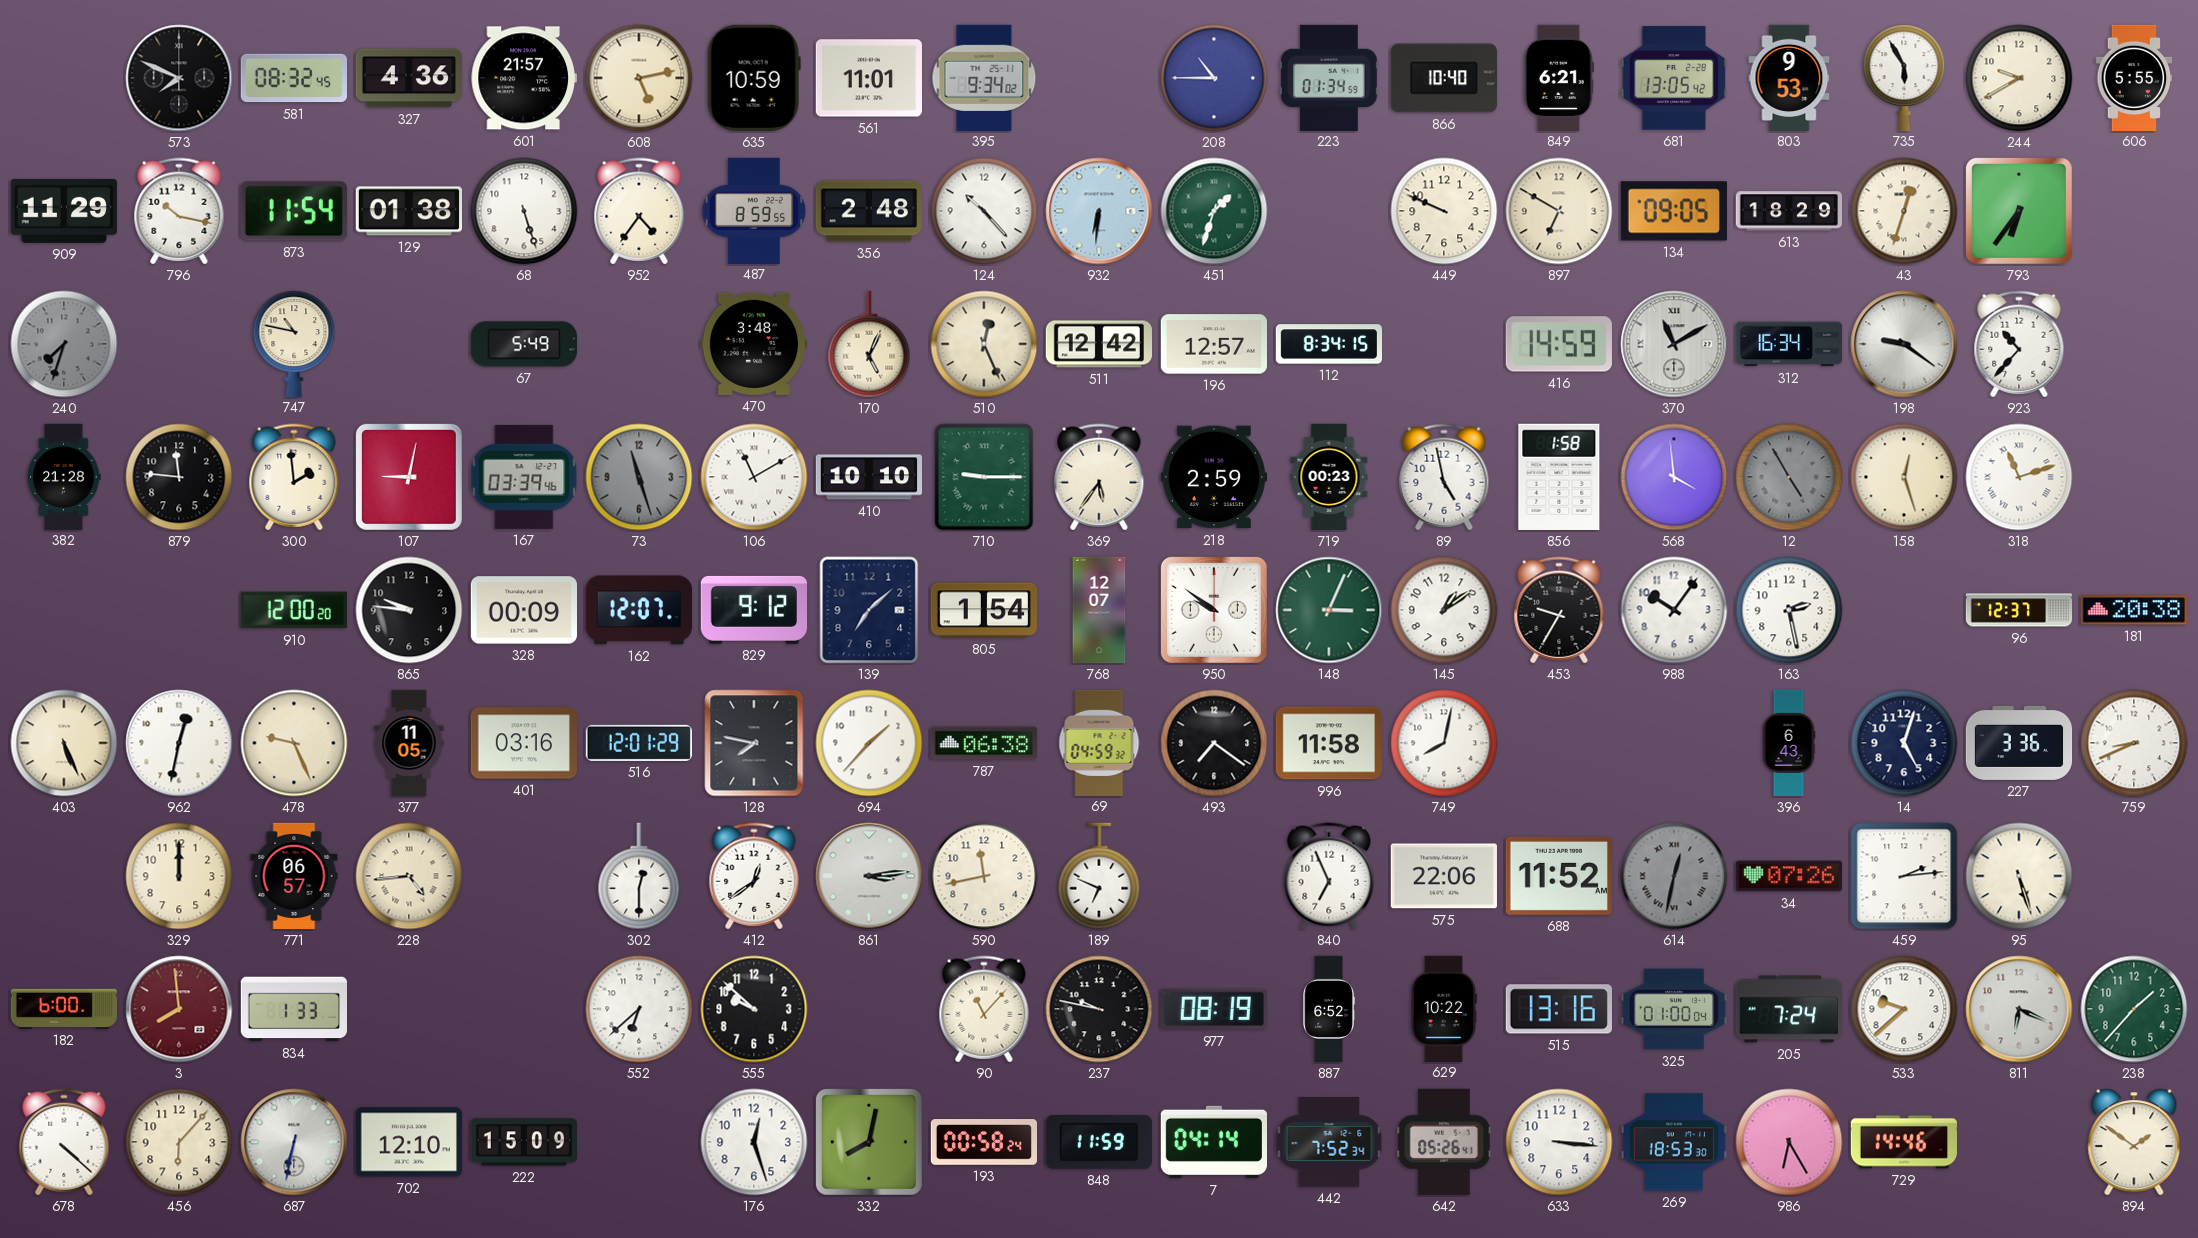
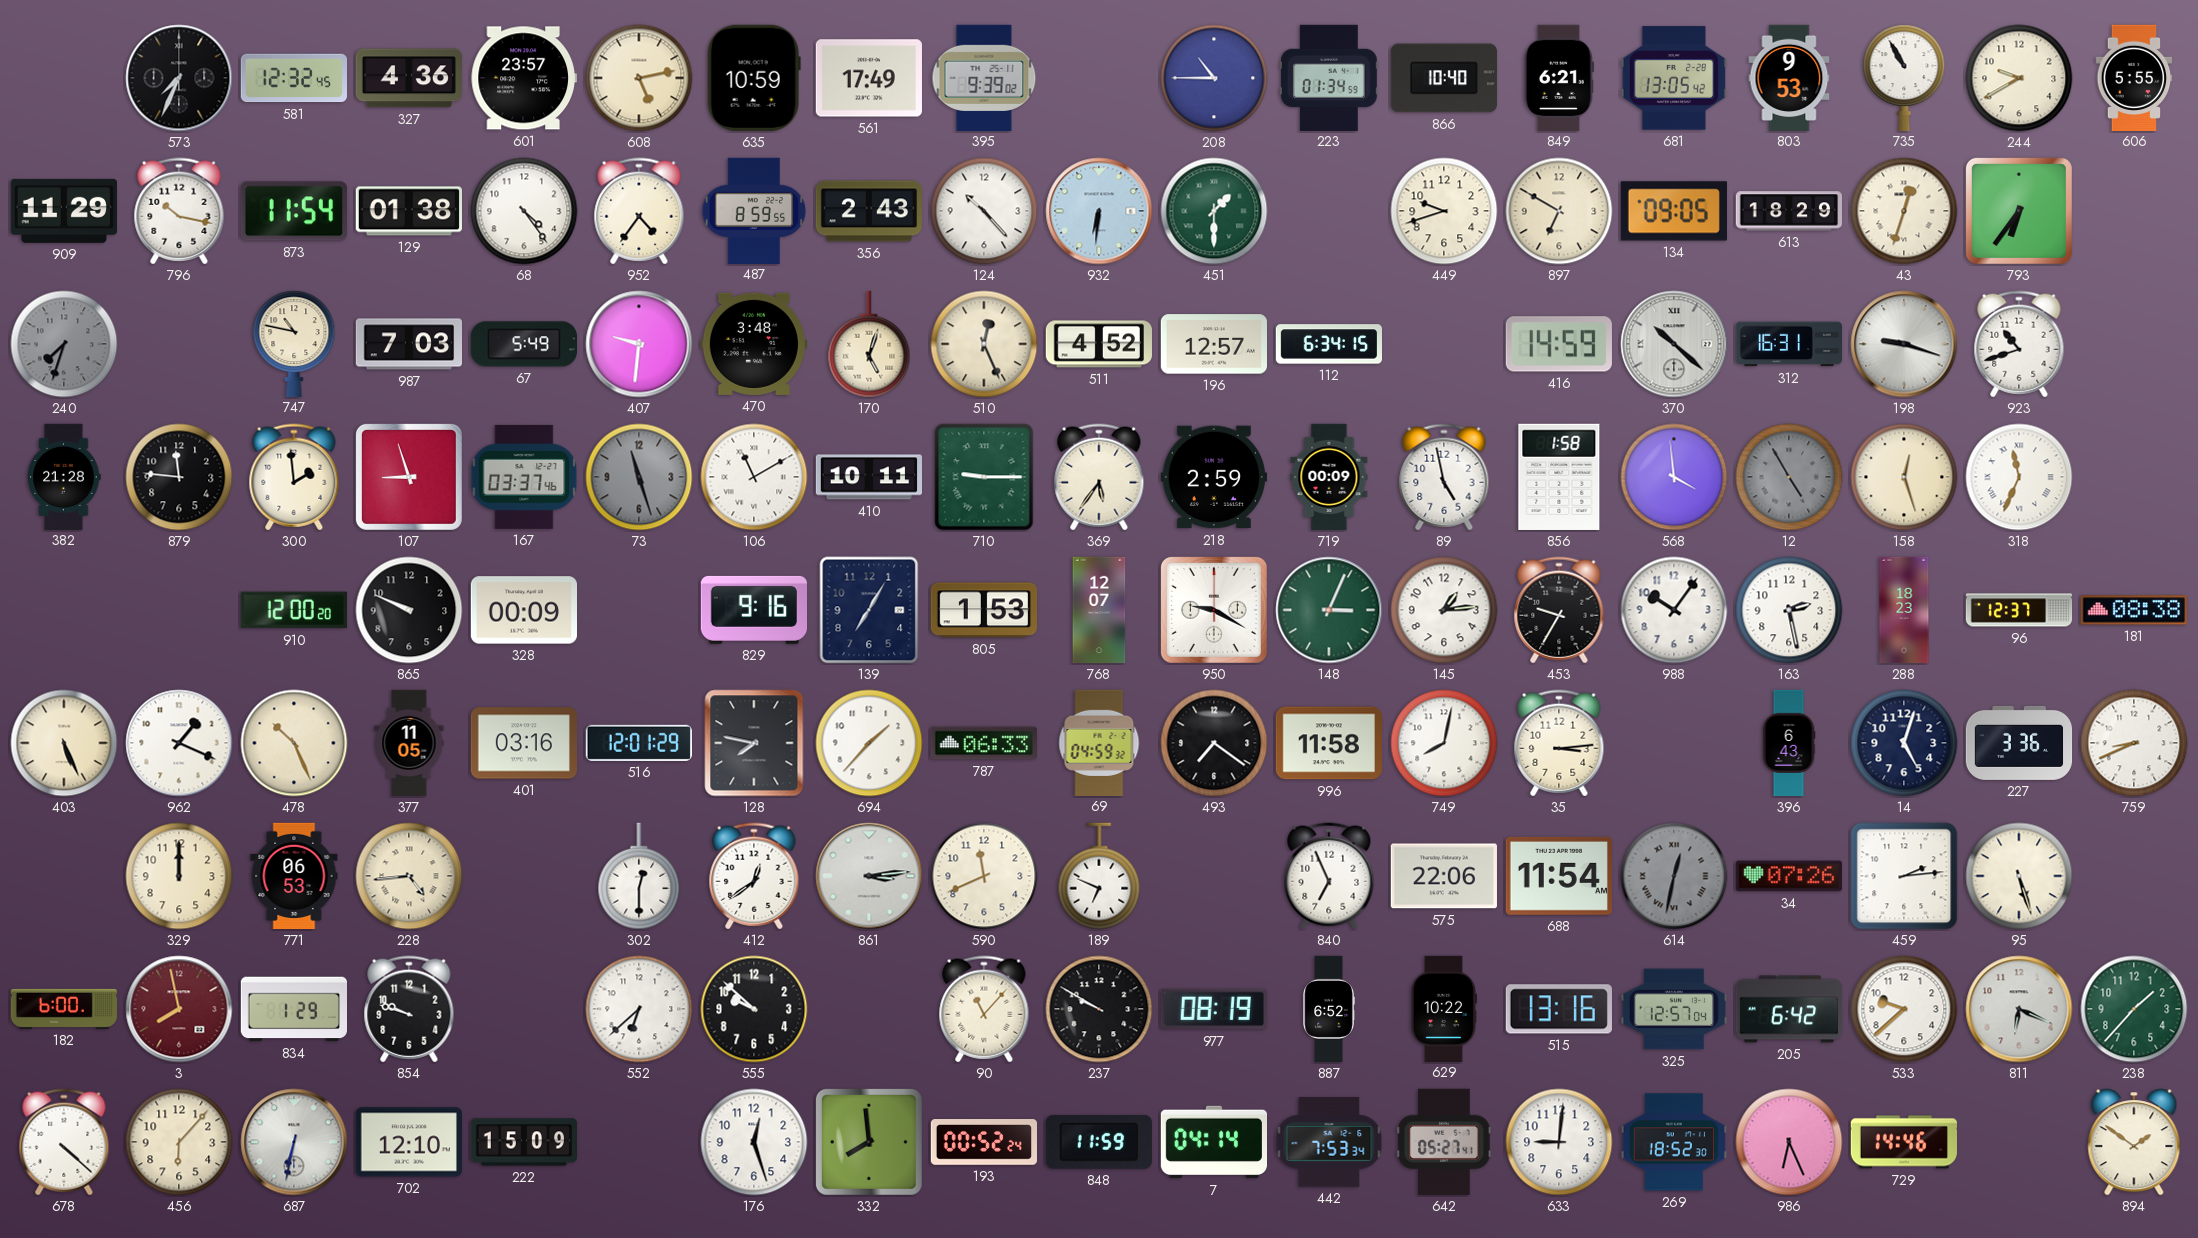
573: 7:49 -> 7:34
581: 08:32 -> 12:32
601: 21:57 -> 23:57
561: 11:01 -> 17:49
395: 9:34 -> 9:39
735: 5:55 -> 10:55
68: 5:27 -> 4:24
356: 2:48 -> 2:43
451: 1:33 -> 1:30
449: 9:49 -> 9:42
987: none -> 7:03
407: none -> 9:31
170: 5:04 -> 5:03
511: 12:42 -> 4:52
112: 8:34 -> 6:34
370: 11:10 -> 10:22
312: 16:34 -> 16:31
198: 9:21 -> 9:18
923: 10:37 -> 10:42
107: 9:02 -> 8:57
167: 03:39 -> 03:37
410: 10:10 -> 10:11
719: 00:23 -> 00:09
318: 11:12 -> 11:34
865: 9:46 -> 9:49
162: 12:07 -> none
829: 9:12 -> 9:16
139: 7:08 -> 7:05
805: 1:54 -> 1:53
950: 9:51 -> 9:20
145: 1:09 -> 1:14
288: none -> 18:23
181: 20:38 -> 08:38
962: 12:32 -> 1:19
478: 9:26 -> 10:26
787: 06:38 -> 06:33
35: none -> 3:14
771: 06:57 -> 06:53
590: 11:43 -> 11:41
688: 11:52 -> 11:54
3: 7:59 -> 7:58
834: 1:33 -> 1:29
854: none -> 9:48
237: 9:47 -> 9:50
325: 01:00 -> 12:57
205: 7:24 -> 6:42
332: 8:02 -> 7:59
193: 00:58 -> 00:52
442: 7:52 -> 7:53
642: 05:26 -> 05:27
633: 3:16 -> 9:01
269: 18:53 -> 18:52
986: 6:25 -> 6:26
